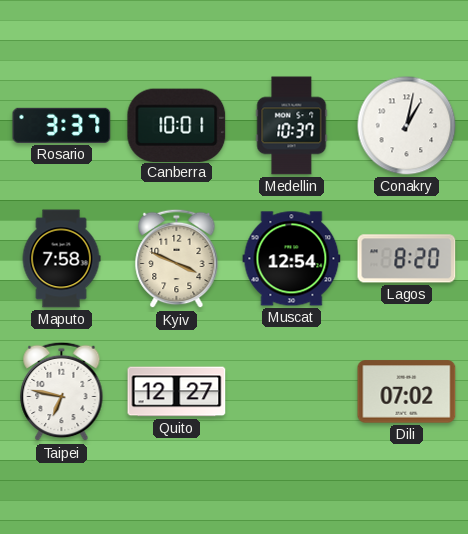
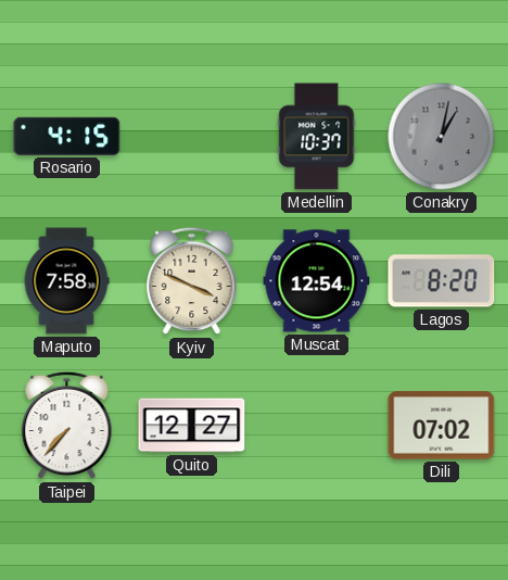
Rosario: 3:37 -> 4:15
Canberra: 10:01 -> none
Conakry dial: white -> grey
Taipei: 6:47 -> 7:37
